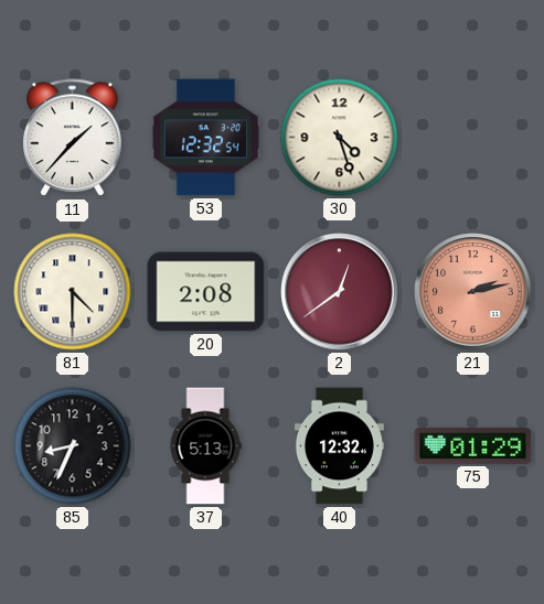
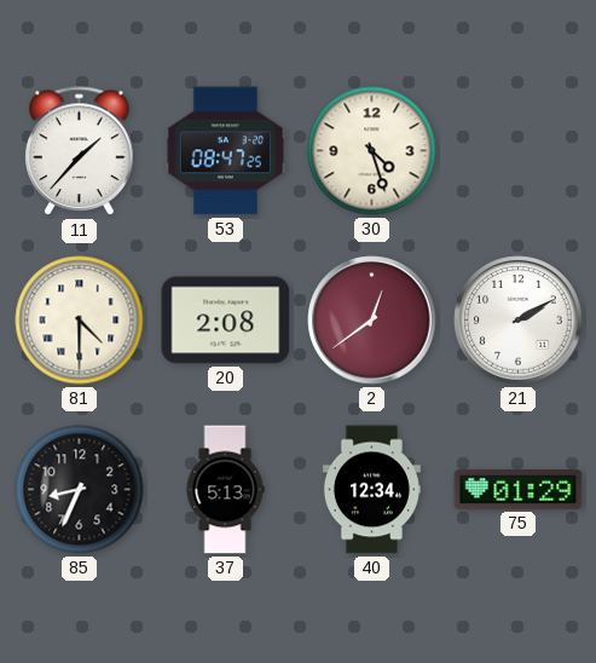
53: 12:32 -> 08:47
21: 2:13 -> 2:10
21 dial: salmon -> white
40: 12:32 -> 12:34
